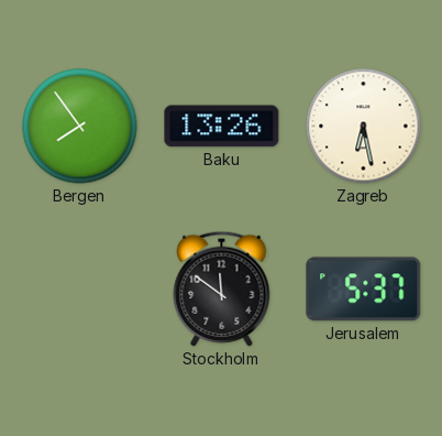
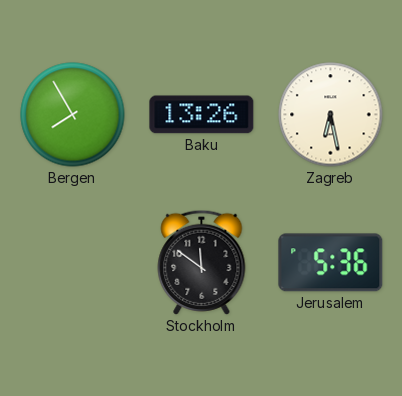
Bergen: 7:54 -> 7:55
Jerusalem: 5:37 -> 5:36
